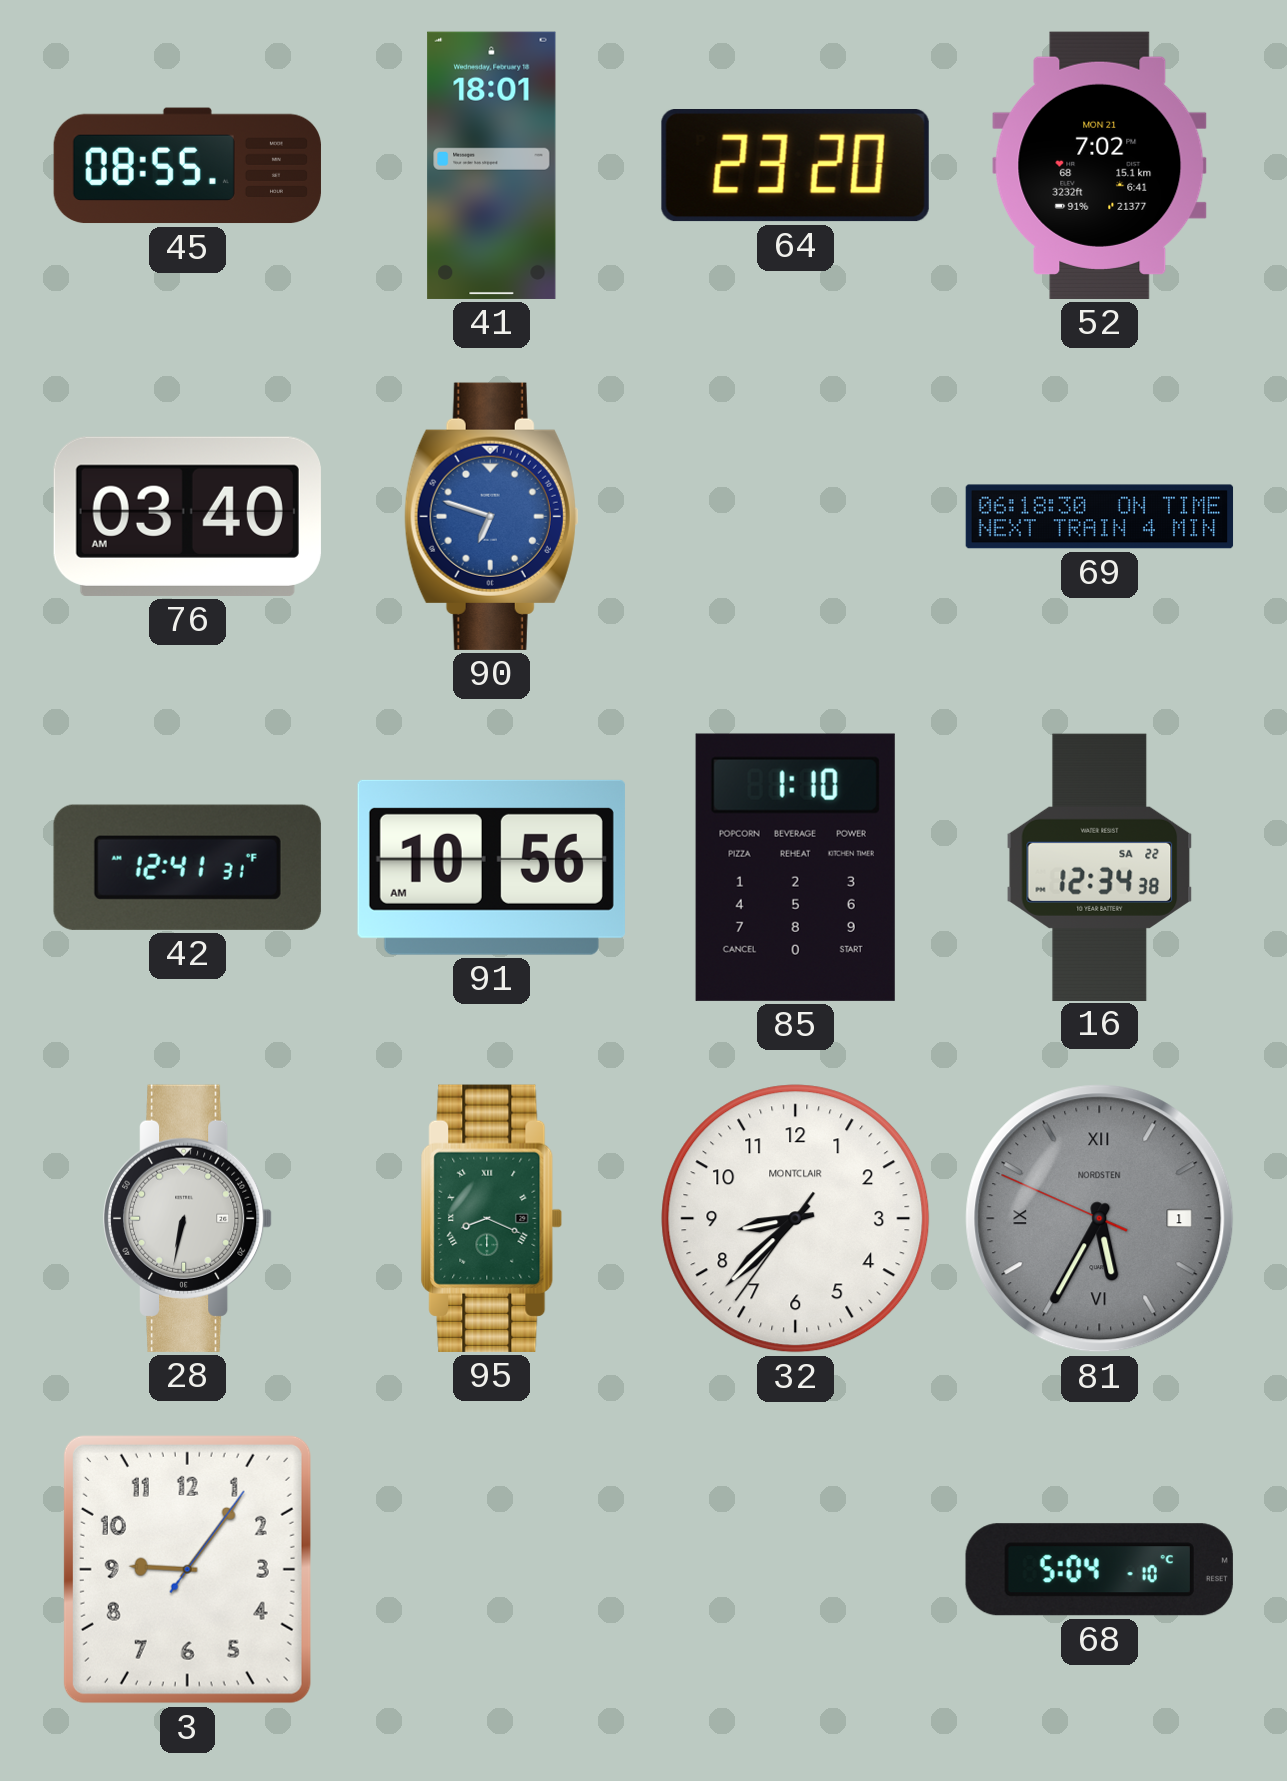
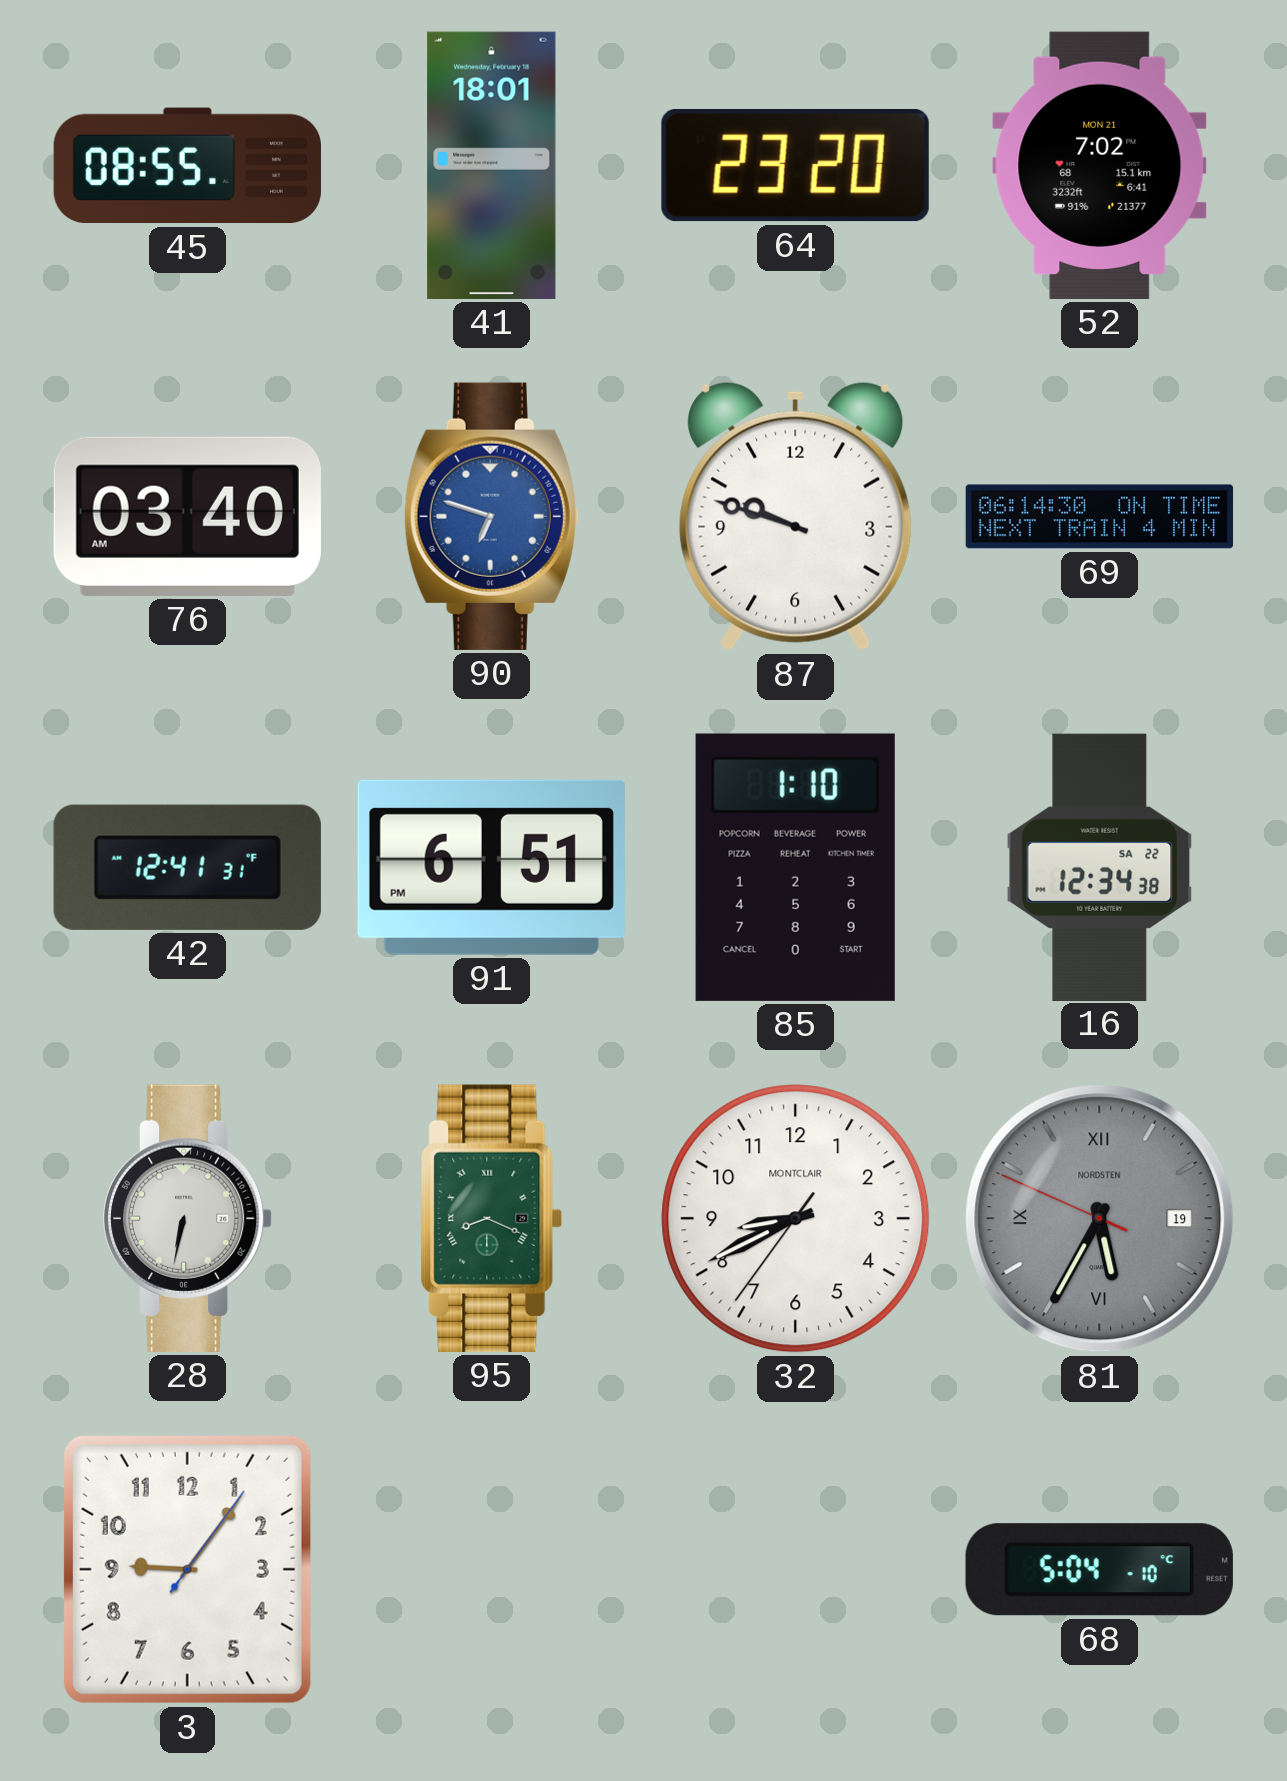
87: none -> 9:48
69: 06:18 -> 06:14
91: 10:56 -> 6:51
32: 8:37 -> 8:40
81 date: 1 -> 19
